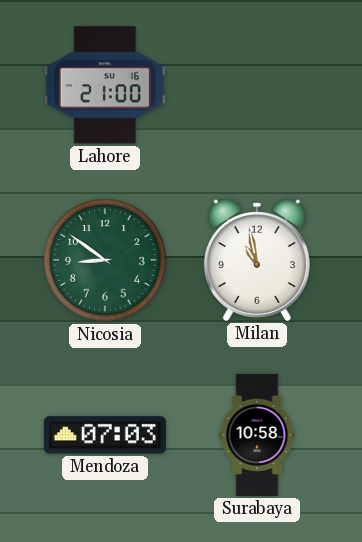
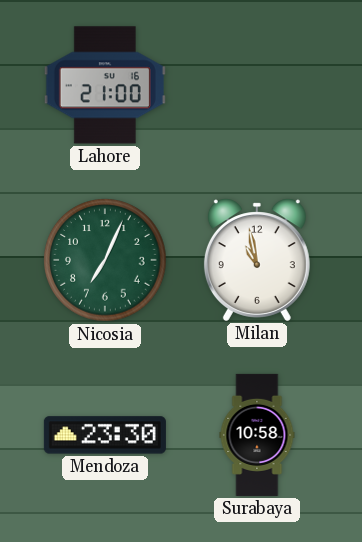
Nicosia: 8:51 -> 7:04
Mendoza: 07:03 -> 23:30
